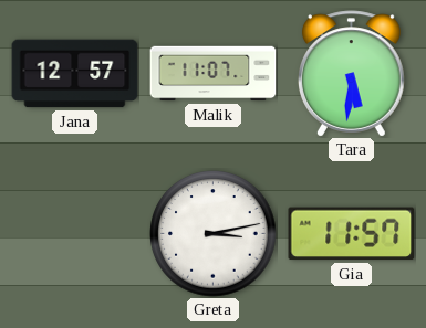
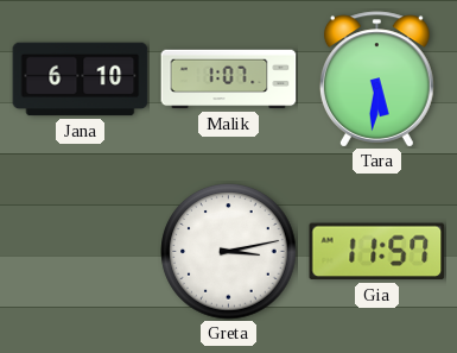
Jana: 12:57 -> 6:10
Malik: 11:07 -> 1:07
